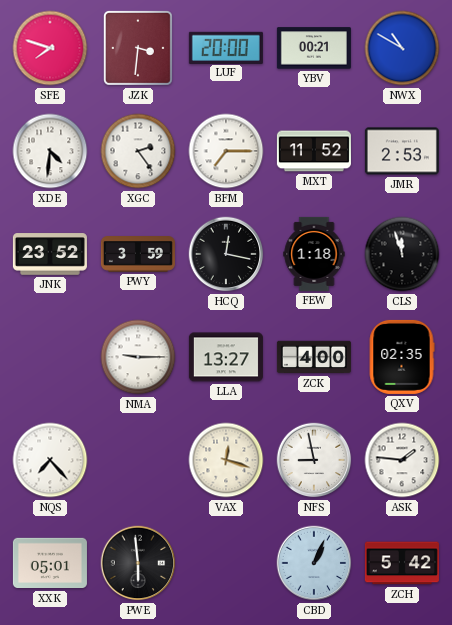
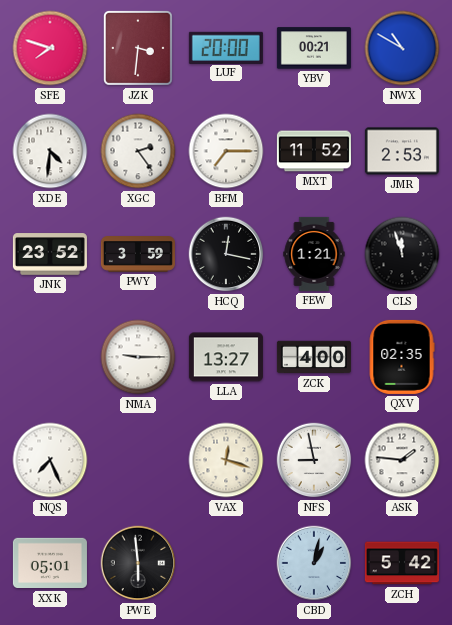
FEW: 1:18 -> 1:21
NQS: 7:23 -> 7:26
CBD: 1:04 -> 1:02
